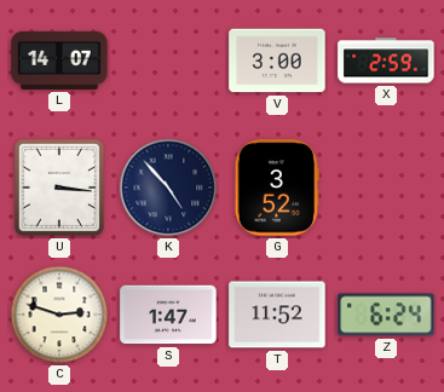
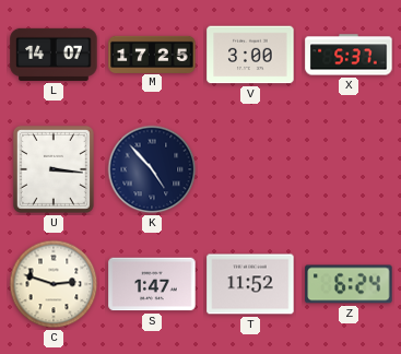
M: none -> 17:25
X: 2:59 -> 5:37
G: 3:52 -> none
